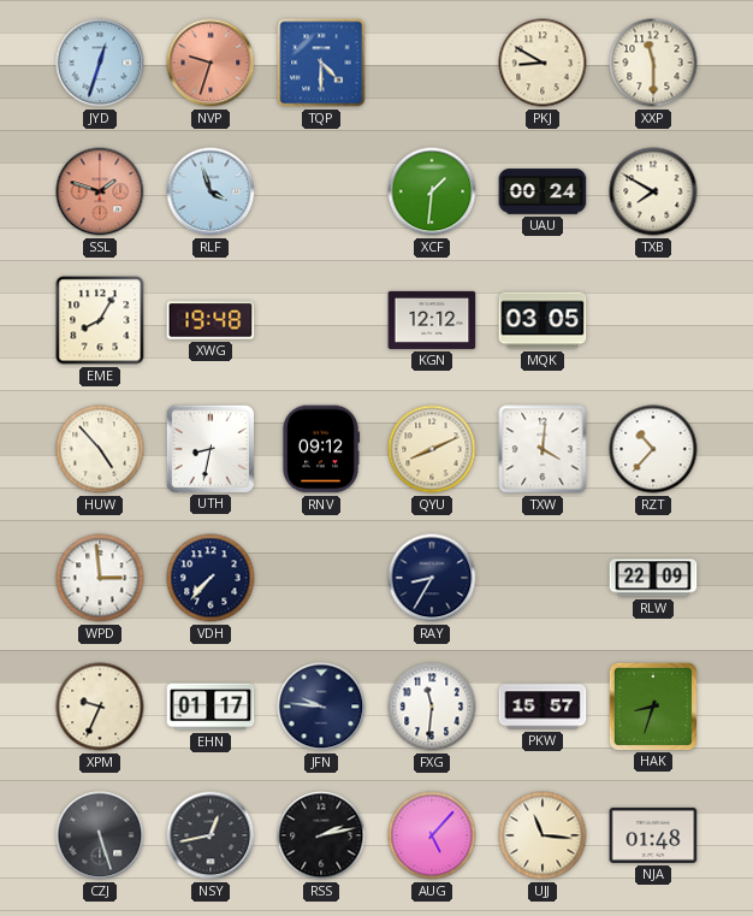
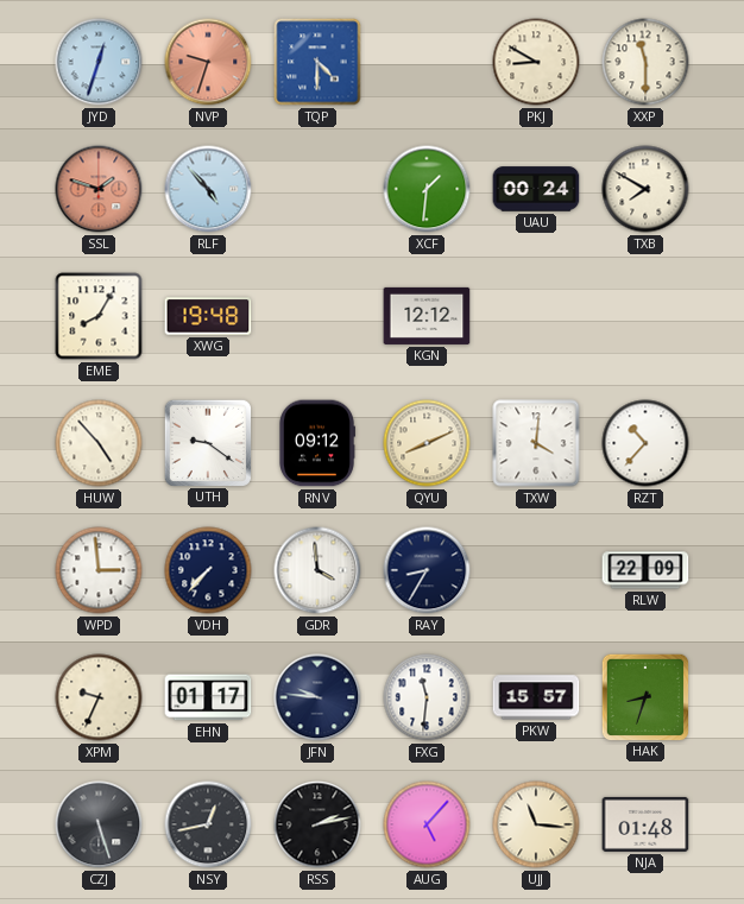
RLF: 3:57 -> 4:53
MQK: 03:05 -> none
UTH: 8:32 -> 9:21
GDR: none -> 3:59
